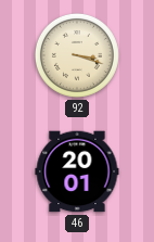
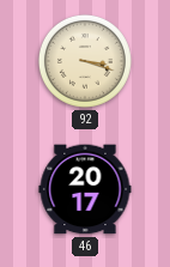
46: 20:01 -> 20:17
